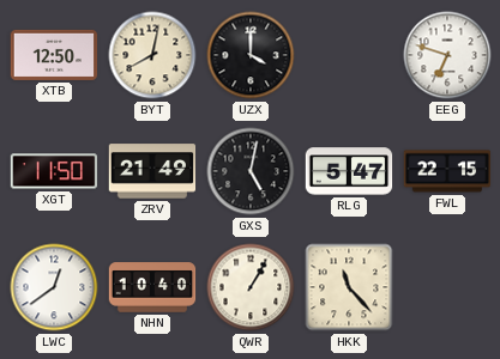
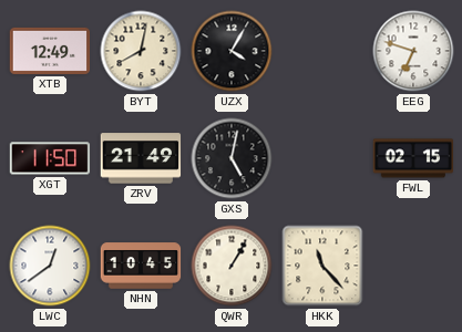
XTB: 12:50 -> 12:49
UZX: 4:00 -> 4:05
RLG: 5:47 -> none
FWL: 22:15 -> 02:15
NHN: 10:40 -> 10:45
